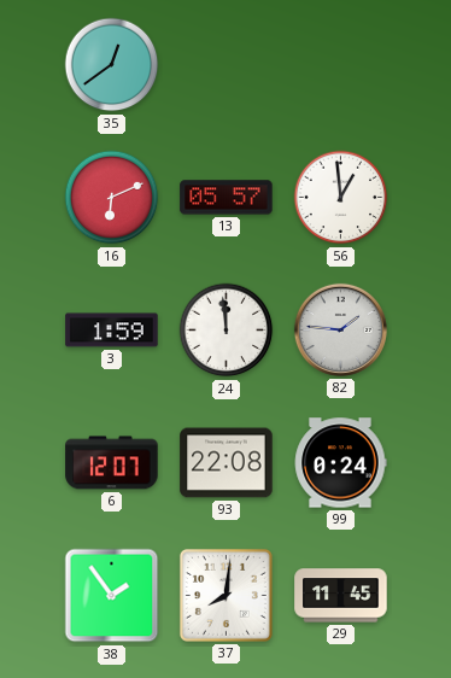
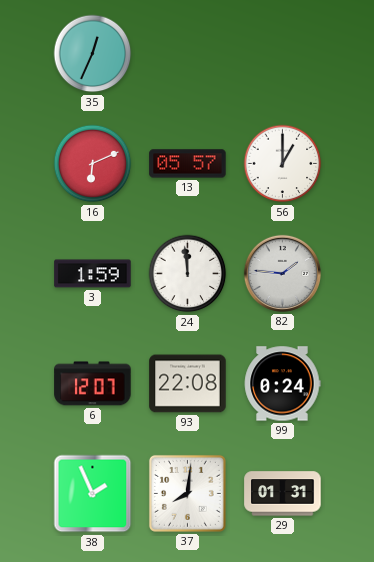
35: 12:39 -> 12:34
56: 12:59 -> 1:00
38: 1:54 -> 1:56
29: 11:45 -> 01:31
